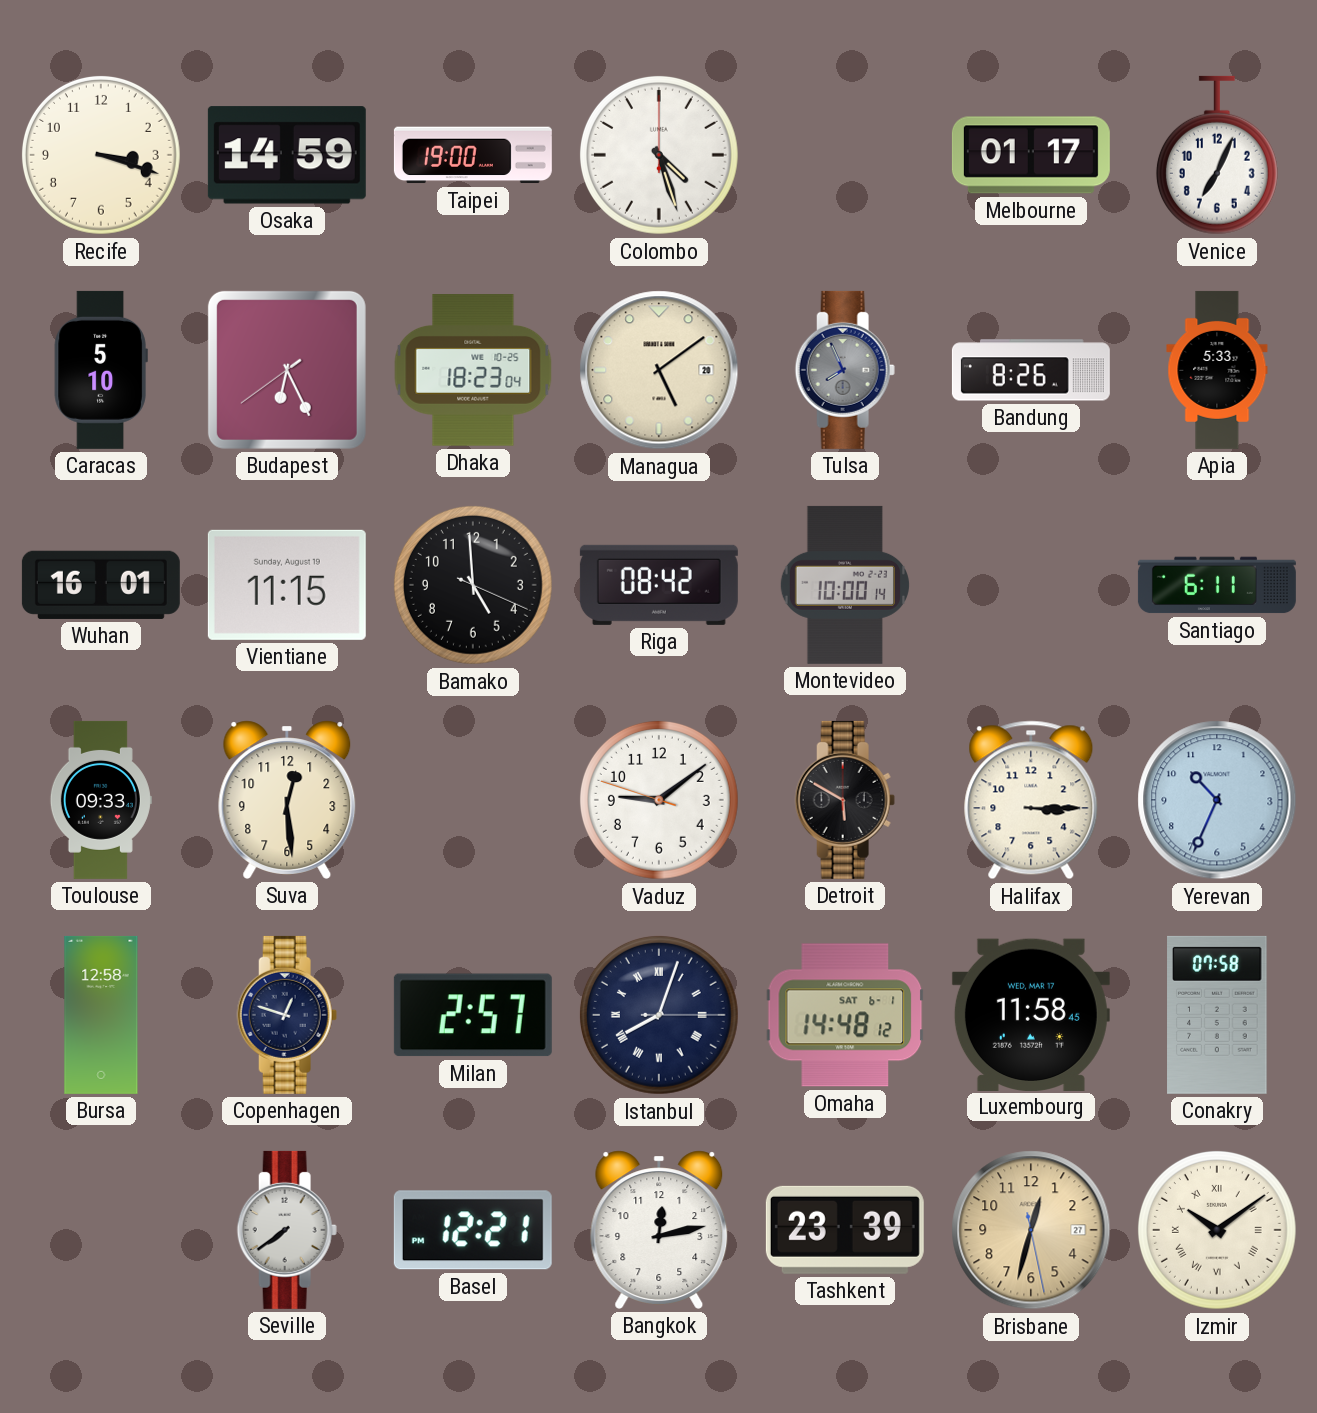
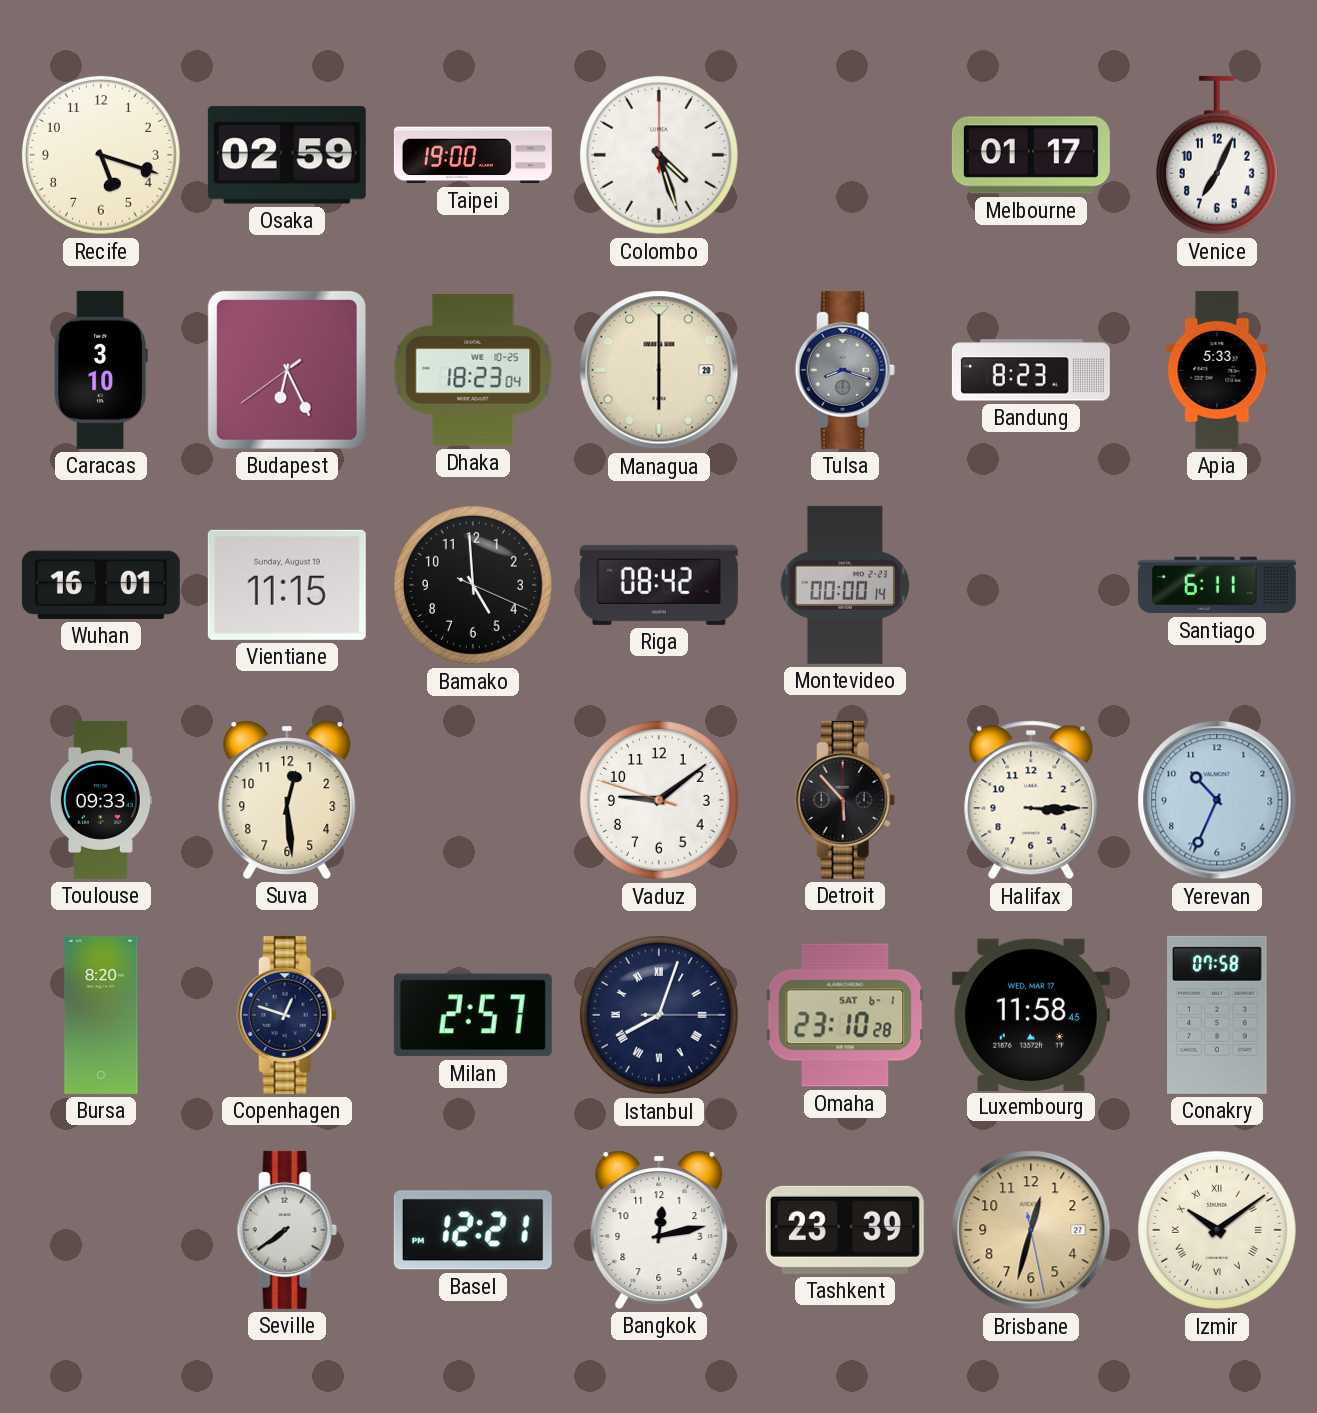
Recife: 3:18 -> 5:18
Osaka: 14:59 -> 02:59
Caracas: 5:10 -> 3:10
Managua: 5:09 -> 6:00
Tulsa: 7:56 -> 8:18
Bandung: 8:26 -> 8:23
Montevideo: 10:00 -> 00:00
Detroit: 5:50 -> 5:53
Bursa: 12:58 -> 8:20
Omaha: 14:48 -> 23:10
